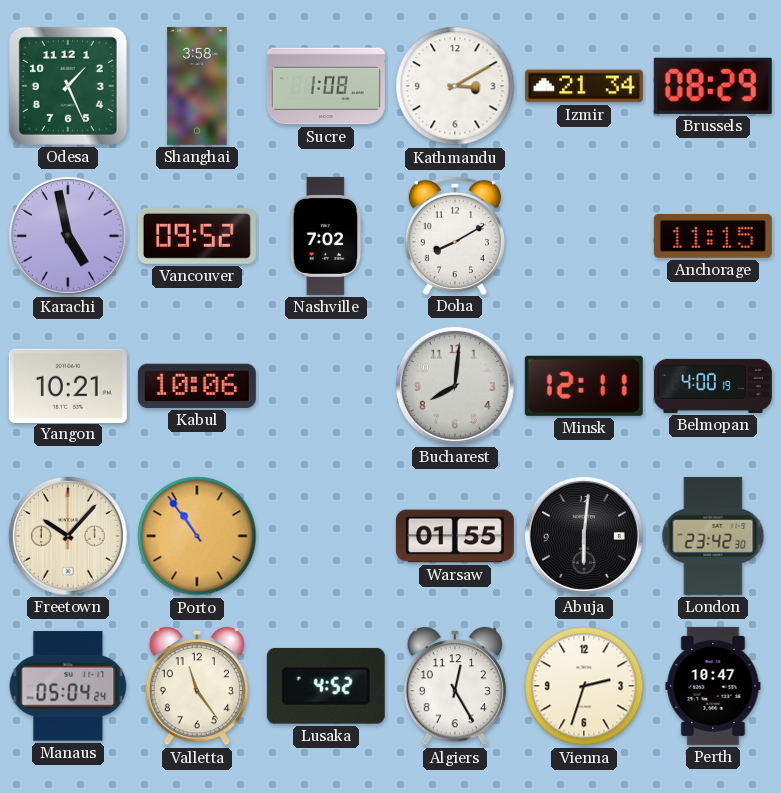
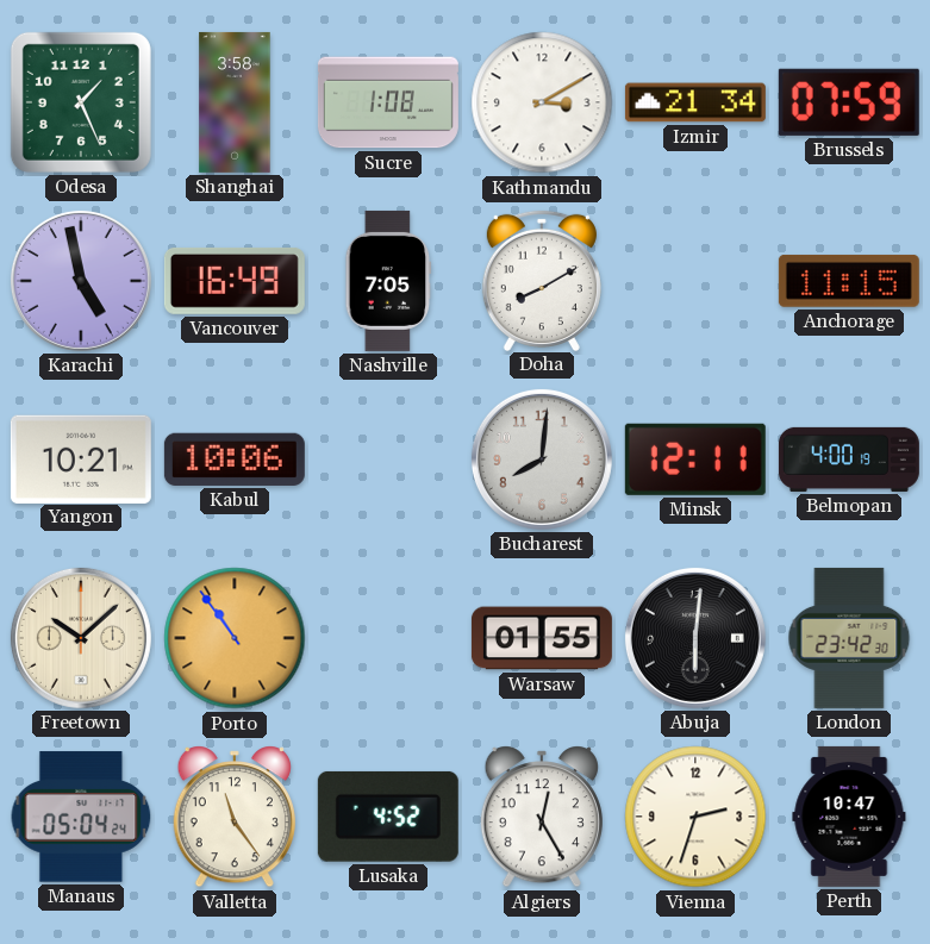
Brussels: 08:29 -> 07:59
Vancouver: 09:52 -> 16:49
Nashville: 7:02 -> 7:05
Freetown: 10:07 -> 10:08
